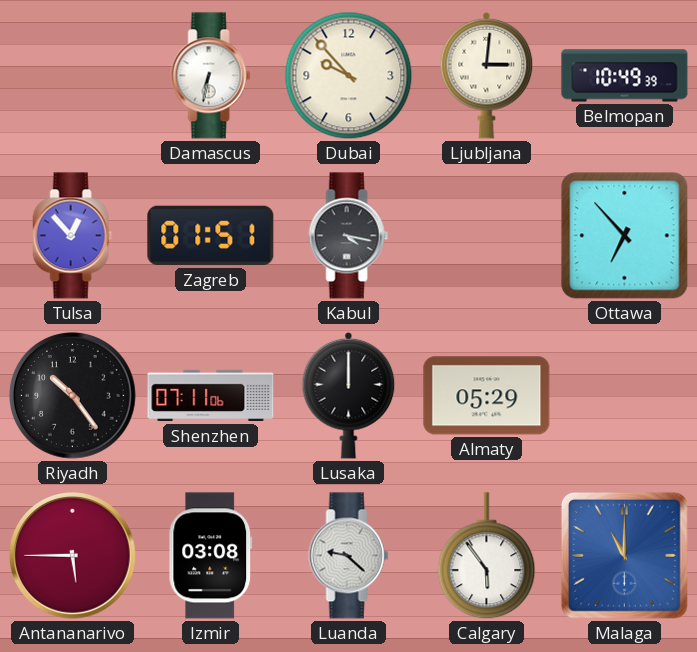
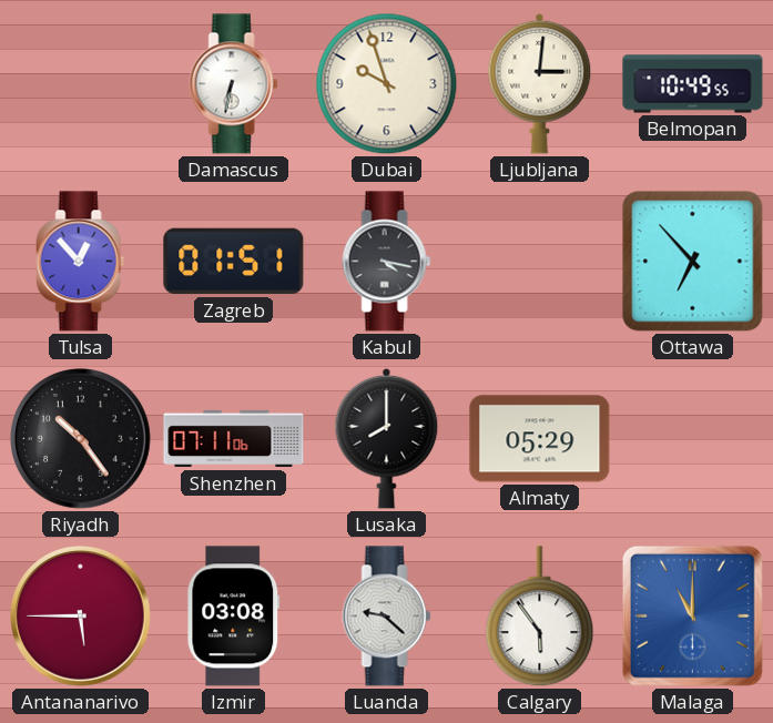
Dubai: 9:53 -> 9:57
Belmopan: 10:49:39 -> 10:49:55
Lusaka: 12:00 -> 8:00
